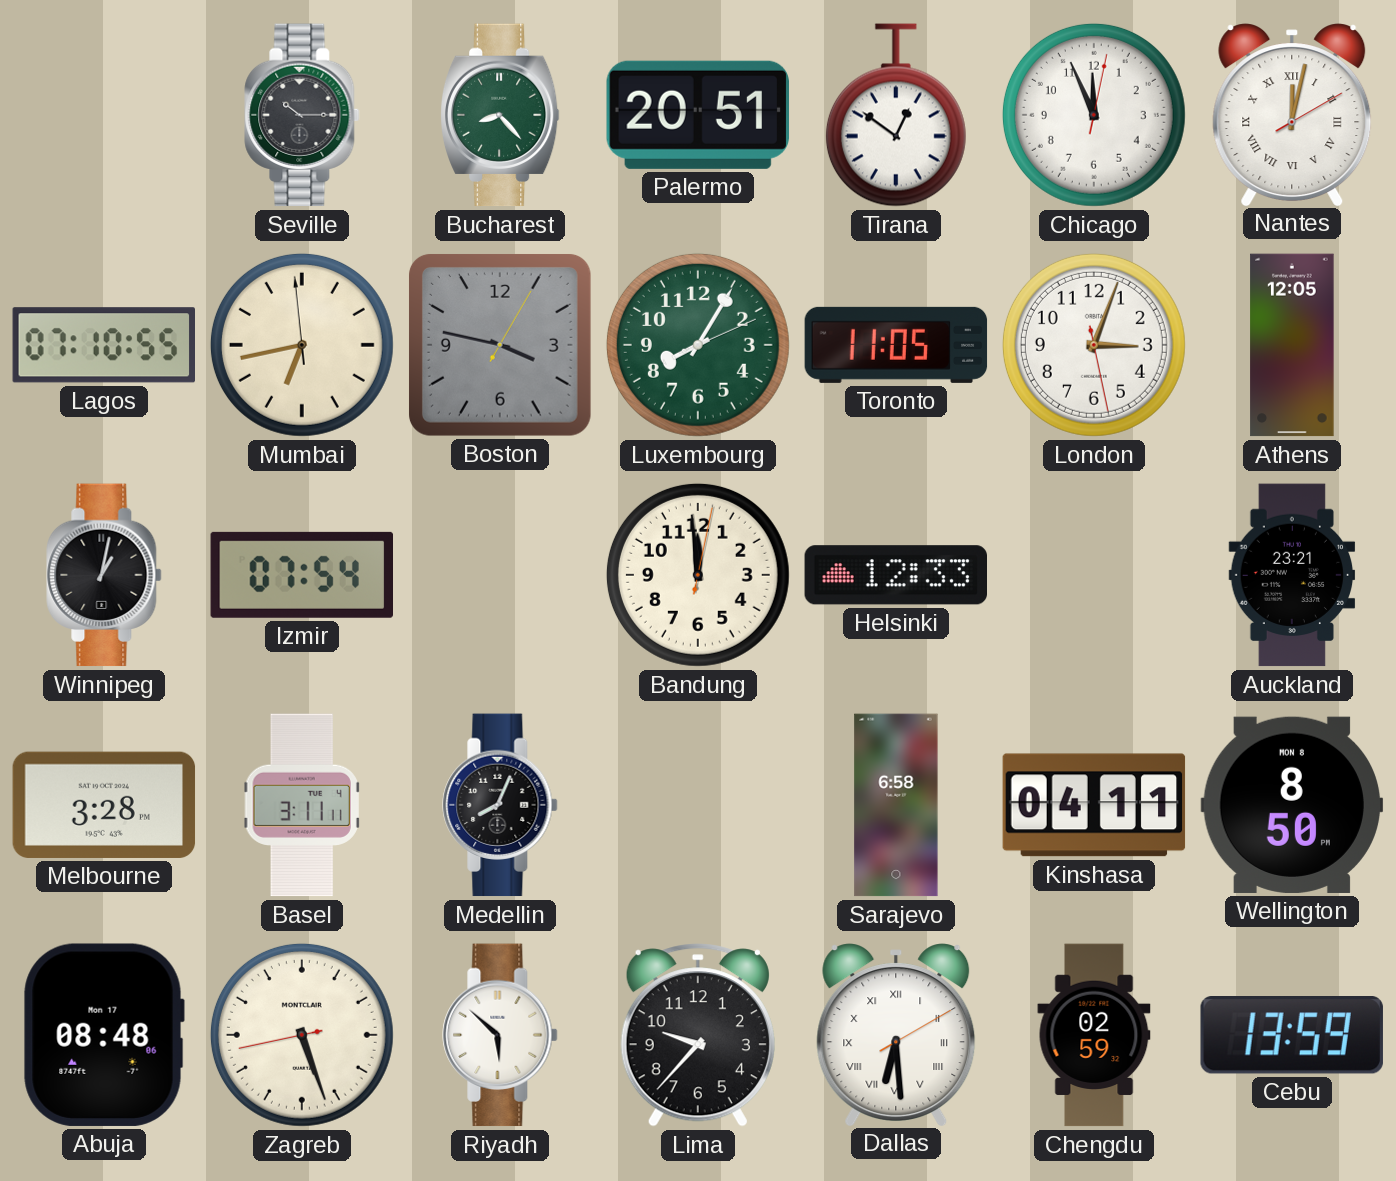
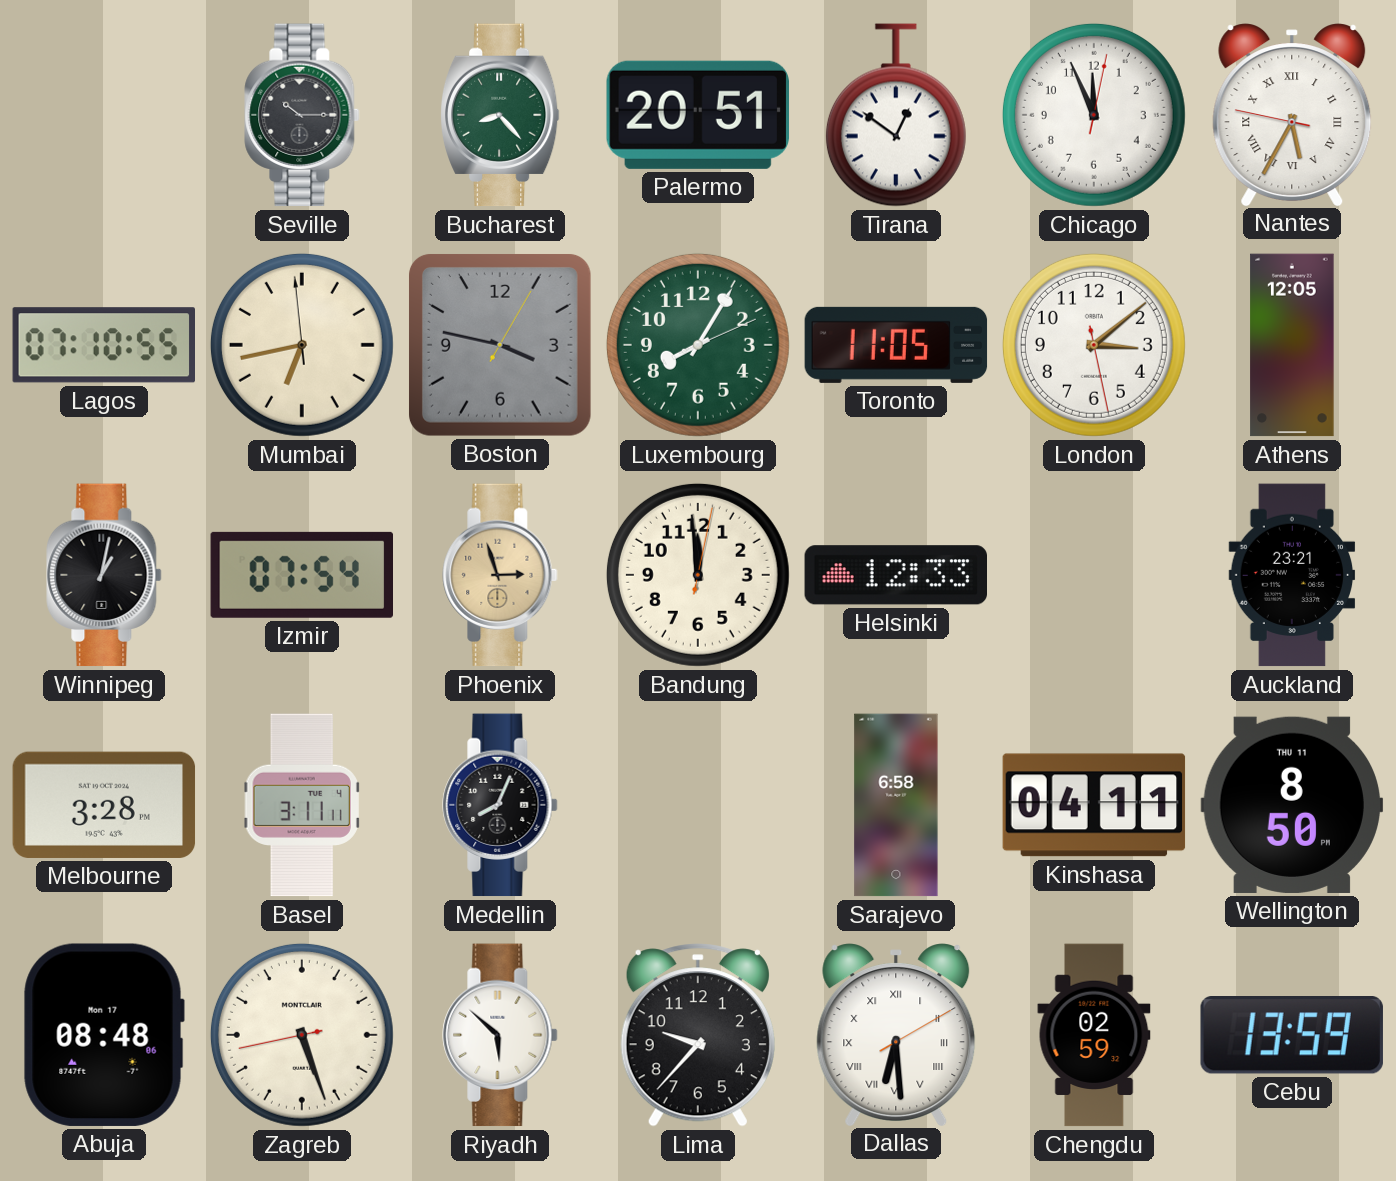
Nantes: 12:02 -> 5:34
London: 3:03 -> 3:08
Phoenix: none -> 2:57
Wellington date: MON 8 -> THU 11
